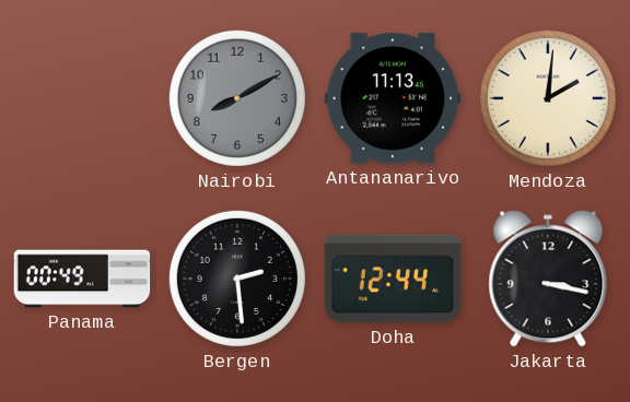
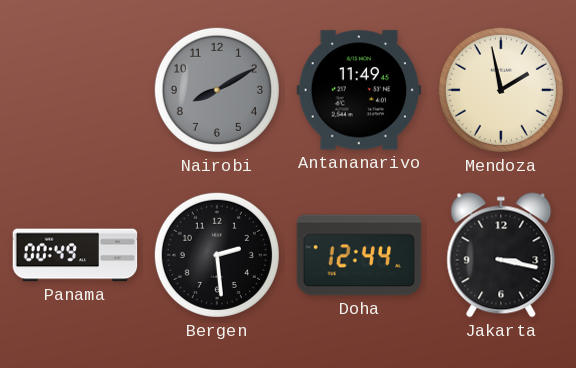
Antananarivo: 11:13 -> 11:49
Mendoza: 2:01 -> 1:58
